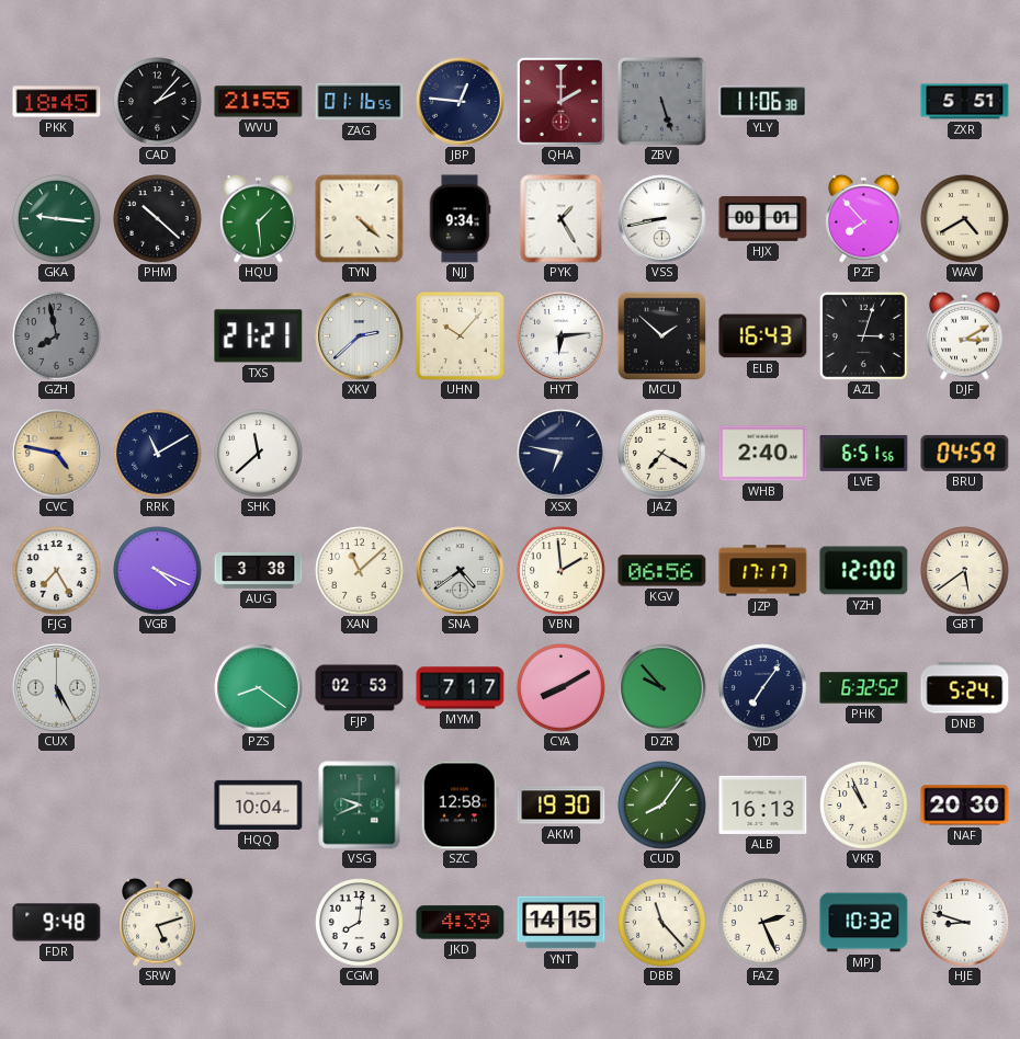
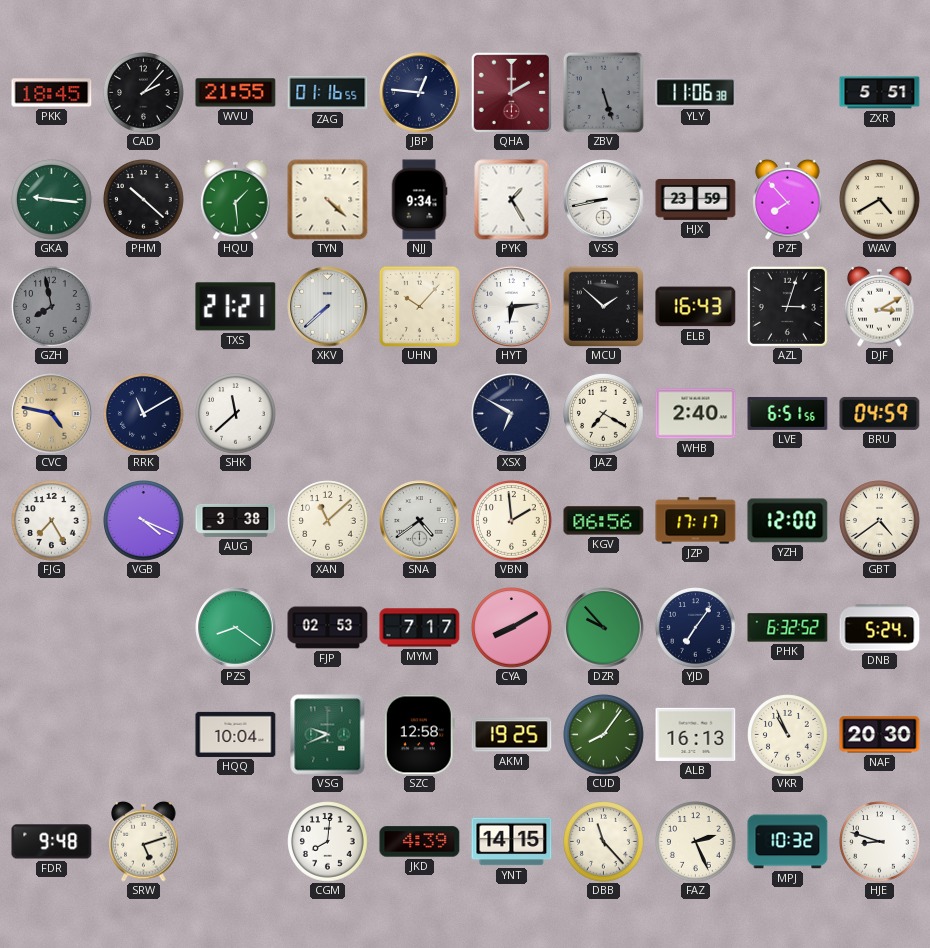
HJX: 00:01 -> 23:59
XKV: 2:38 -> 7:38
XSX: 6:47 -> 6:50
GBT: 5:39 -> 4:39
CUX: 5:25 -> none
AKM: 19:30 -> 19:25
